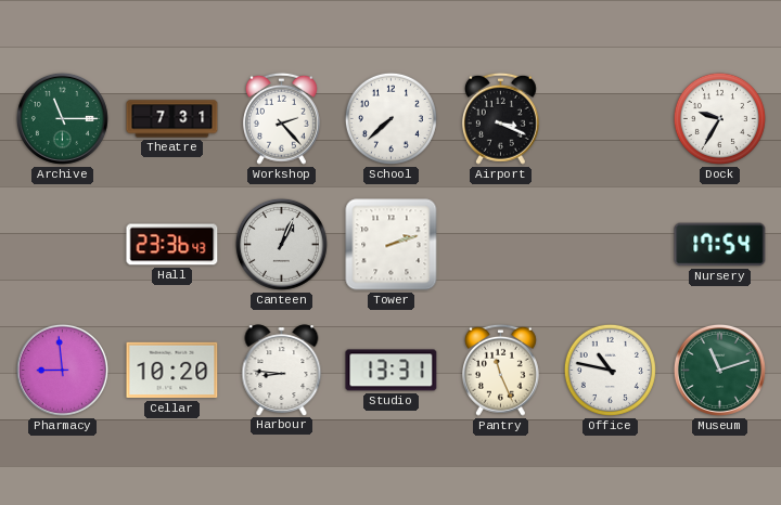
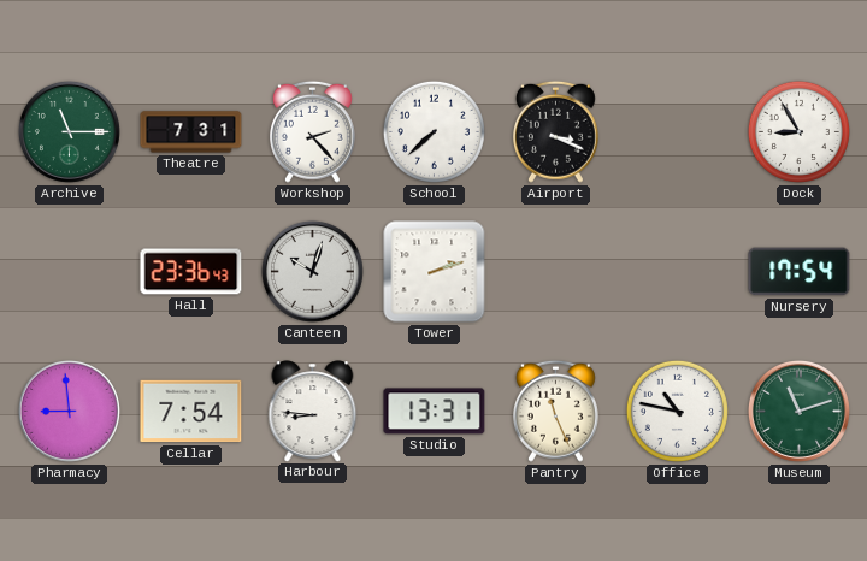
Dock: 9:35 -> 8:55
Canteen: 1:04 -> 10:03
Cellar: 10:20 -> 7:54
